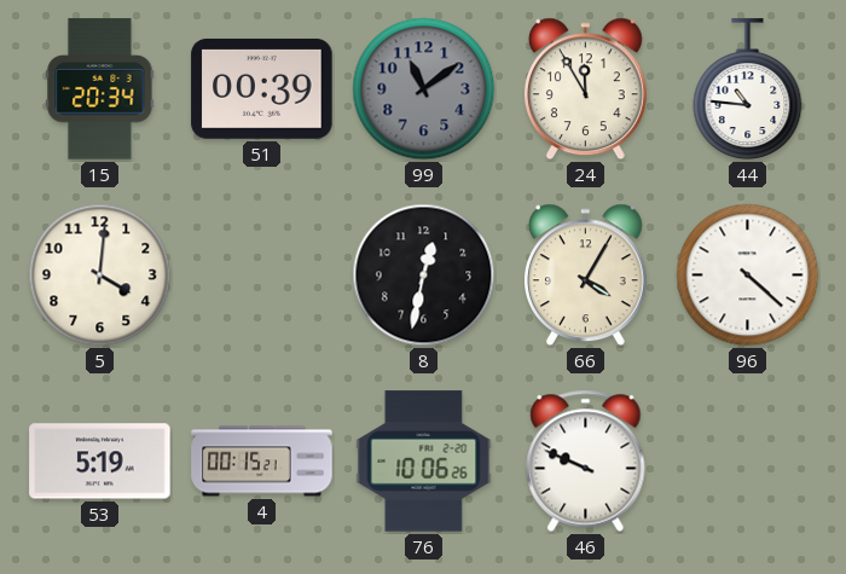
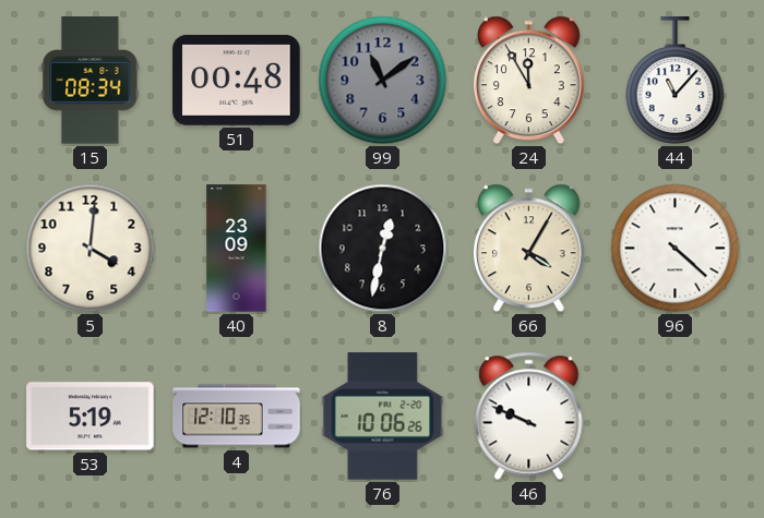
15: 20:34 -> 08:34
51: 00:39 -> 00:48
44: 10:46 -> 11:07
40: none -> 23:09
4: 00:15 -> 12:10
